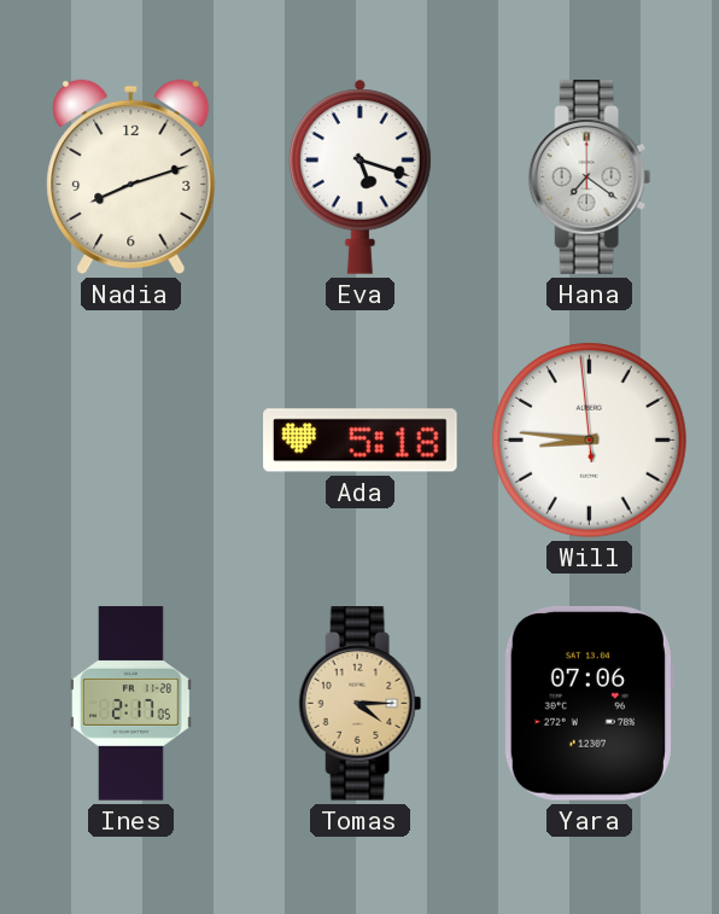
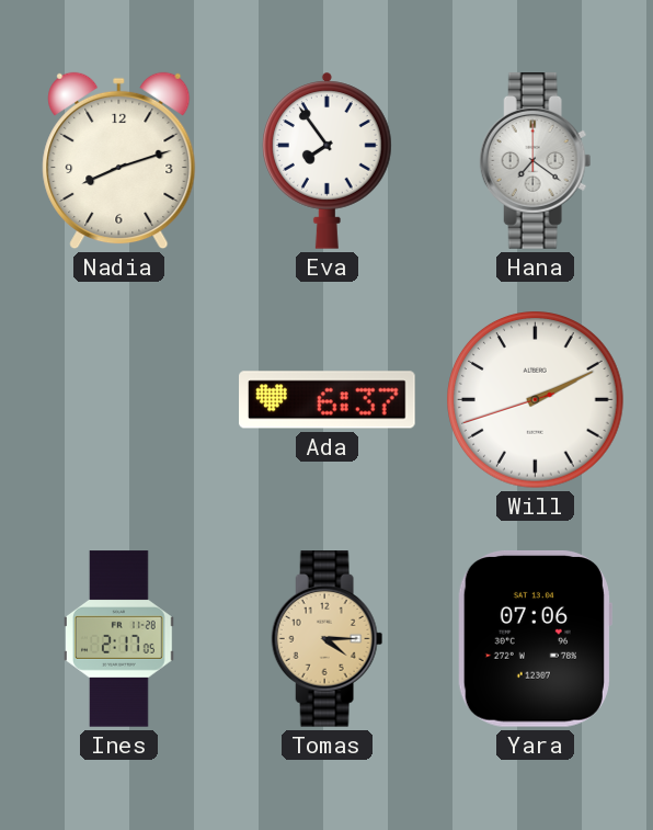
Eva: 5:18 -> 7:54
Ada: 5:18 -> 6:37
Will: 8:45 -> 2:10
